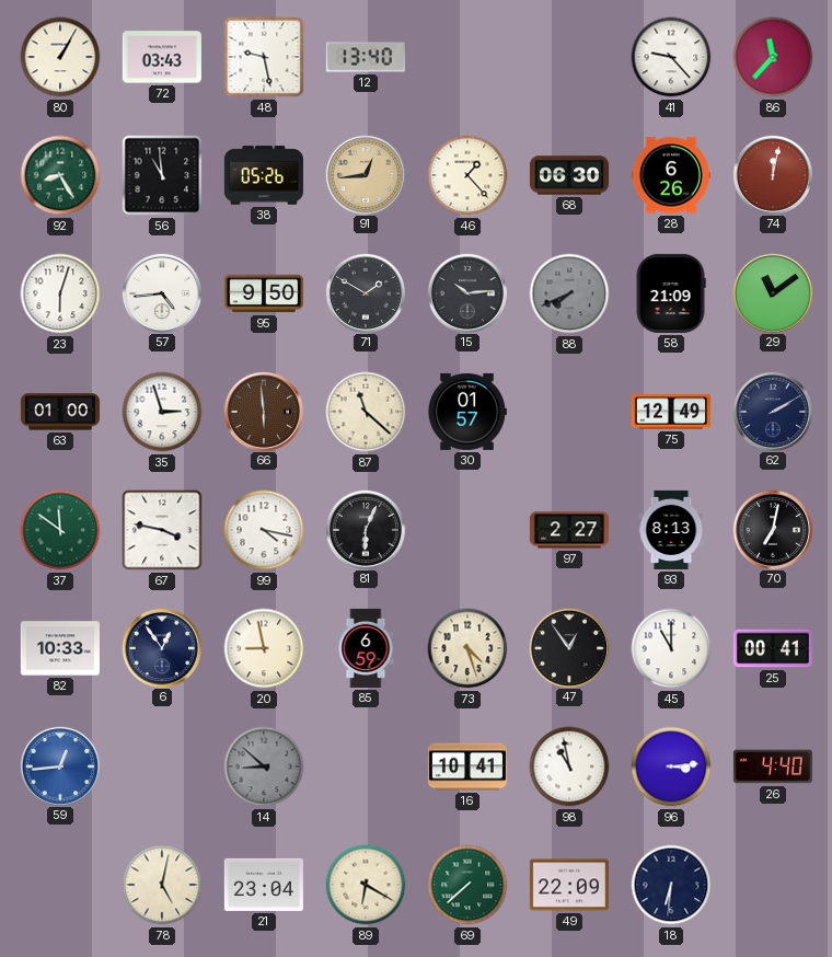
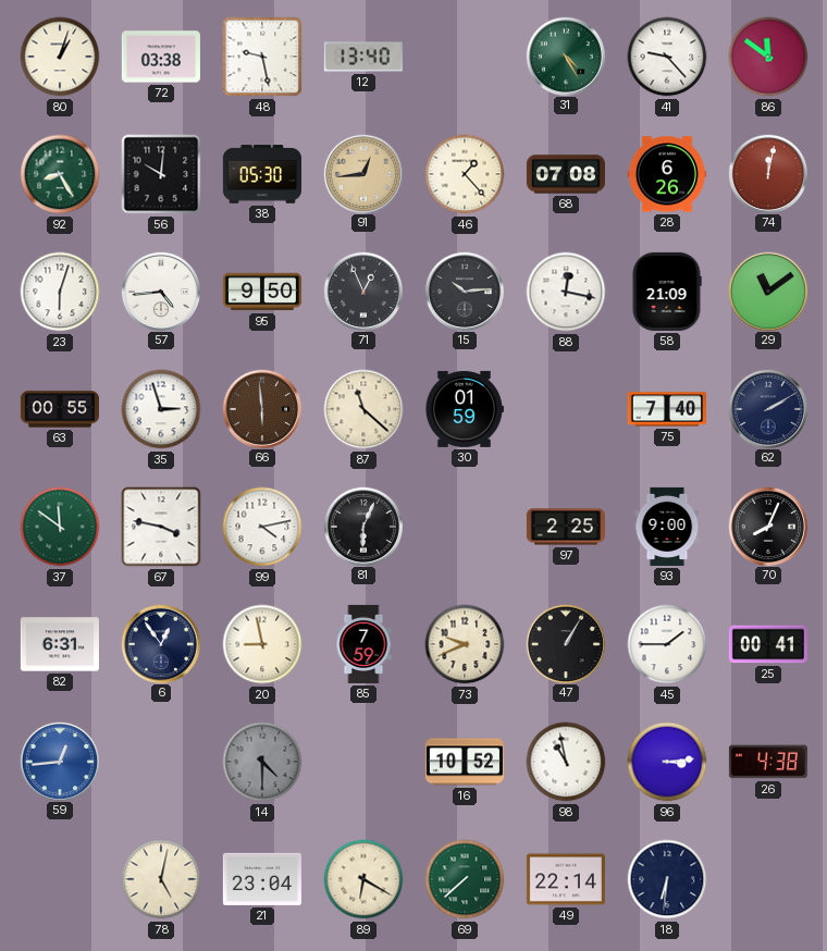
80: 1:05 -> 1:03
72: 03:43 -> 03:38
31: none -> 4:25
86: 11:37 -> 11:51
56: 10:59 -> 10:01
38: 05:26 -> 05:30
68: 06:30 -> 07:08
71: 1:50 -> 12:56
88: 7:41 -> 12:17
88 dial: grey -> white
63: 01:00 -> 00:55
30: 01:57 -> 01:59
75: 12:49 -> 7:40
99: 4:17 -> 4:13
97: 2:27 -> 2:25
93: 8:13 -> 9:00
70: 7:02 -> 8:04
82: 10:33 -> 6:31
85: 6:59 -> 7:59
73: 4:27 -> 9:41
47: 12:54 -> 1:05
45: 11:00 -> 1:45
14: 8:52 -> 4:30
16: 10:41 -> 10:52
26: 4:40 -> 4:38
49: 22:09 -> 22:14
